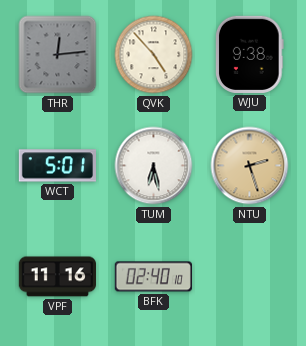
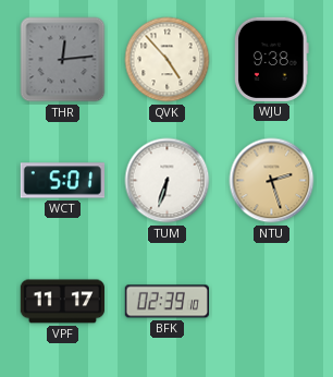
TUM: 6:28 -> 6:33
VPF: 11:16 -> 11:17
BFK: 02:40 -> 02:39
